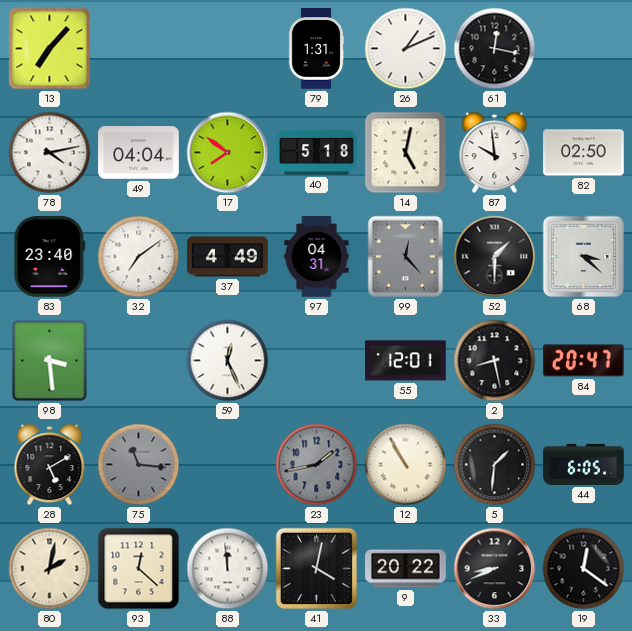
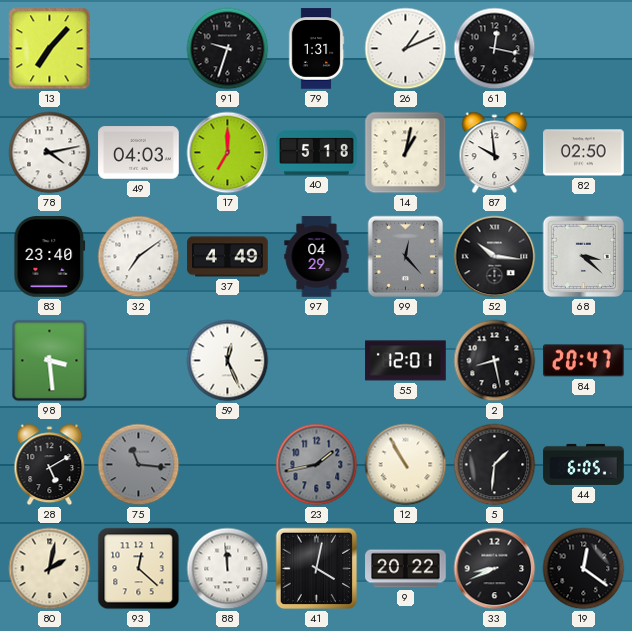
91: none -> 9:33
49: 04:04 -> 04:03
17: 7:51 -> 7:00
14: 5:02 -> 1:02
97: 04:31 -> 04:29
52: 1:30 -> 10:16
